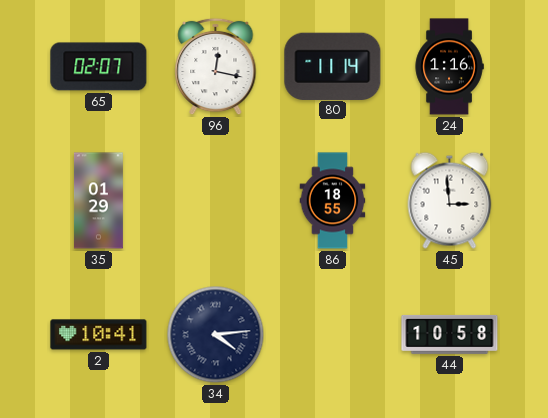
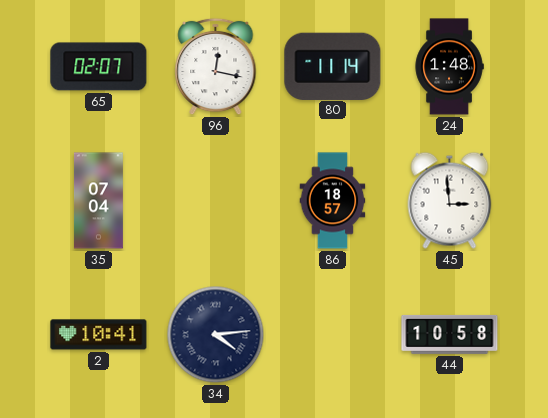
24: 1:16 -> 1:48
35: 01:29 -> 07:04
86: 18:55 -> 18:57
